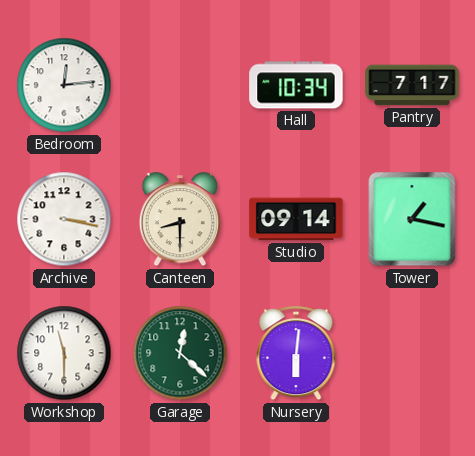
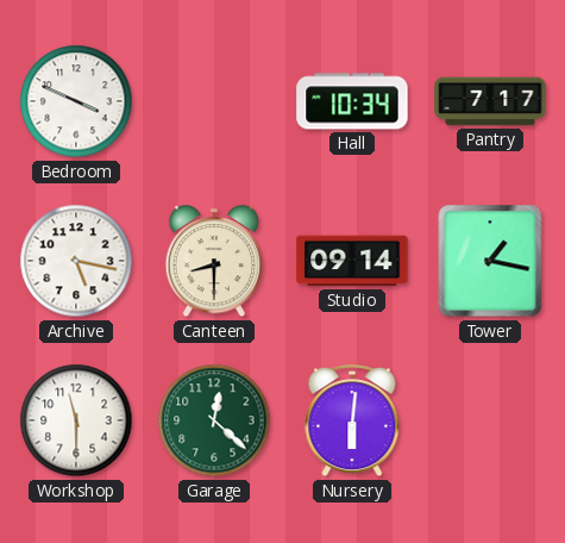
Bedroom: 12:14 -> 3:49
Archive: 3:17 -> 5:17
